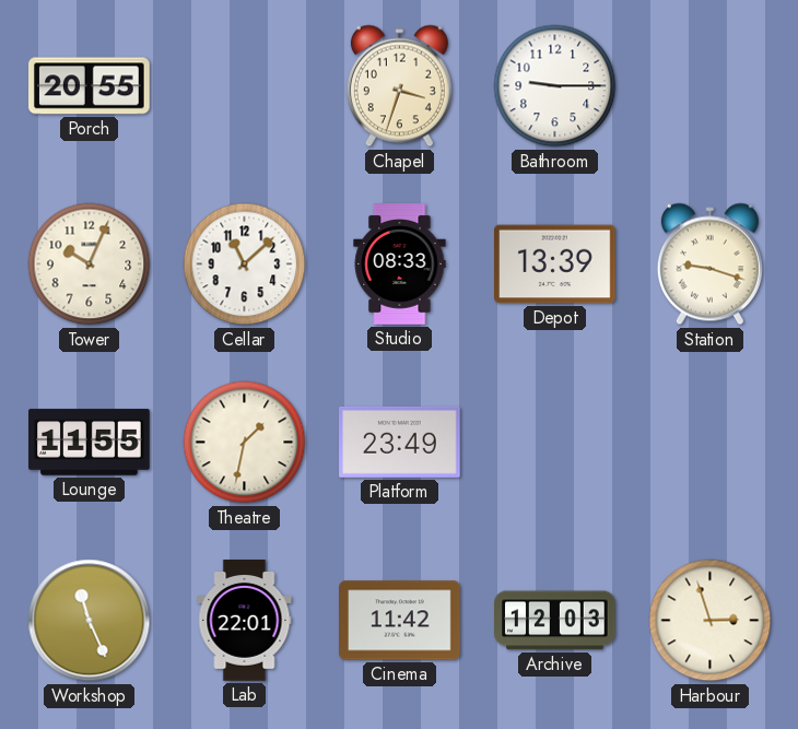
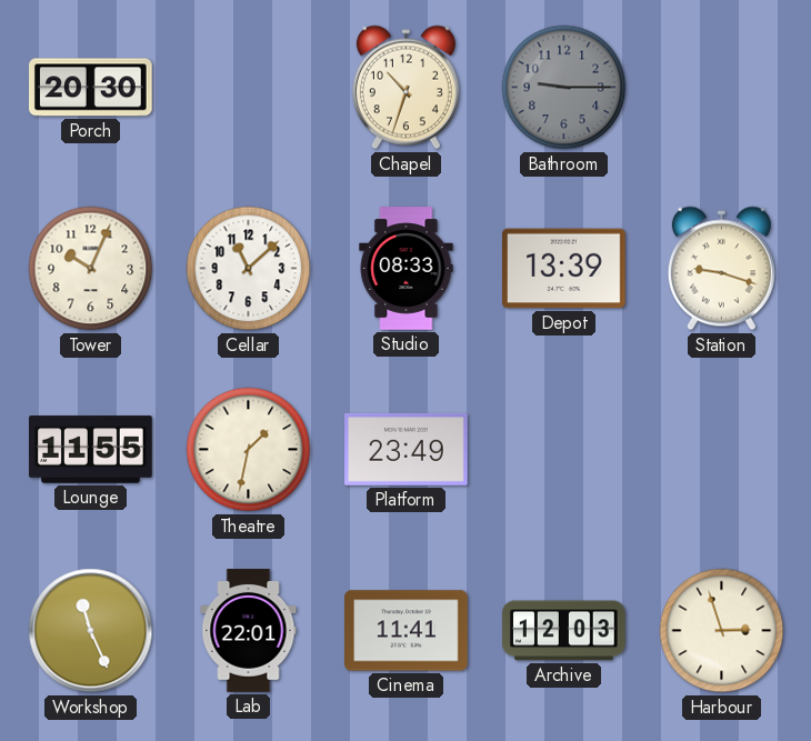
Porch: 20:55 -> 20:30
Chapel: 3:33 -> 10:33
Bathroom dial: white -> grey
Cinema: 11:42 -> 11:41
